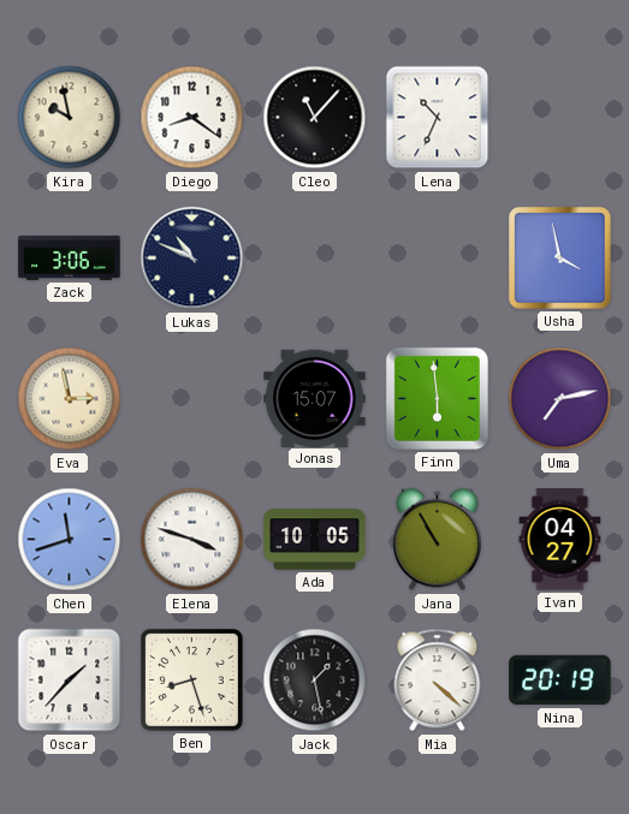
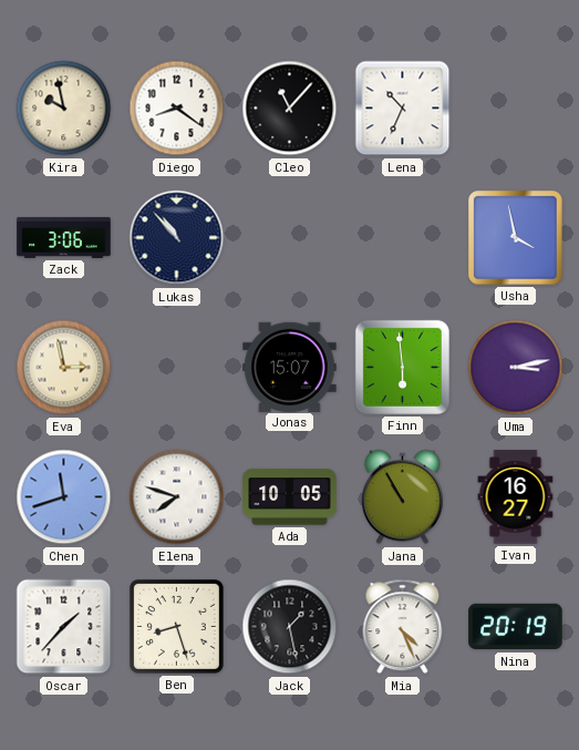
Lukas: 10:49 -> 10:53
Uma: 7:13 -> 3:13
Elena: 3:48 -> 7:48
Ivan: 04:27 -> 16:27
Mia: 4:22 -> 4:26
